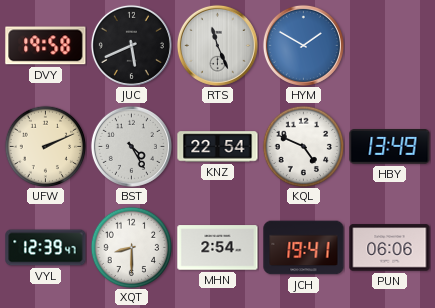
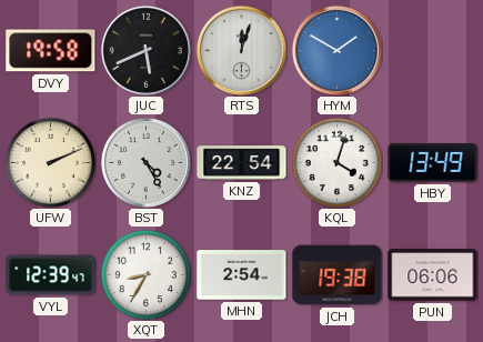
RTS: 11:26 -> 12:03
KQL: 4:49 -> 4:03
XQT: 8:30 -> 8:35
JCH: 19:41 -> 19:38
